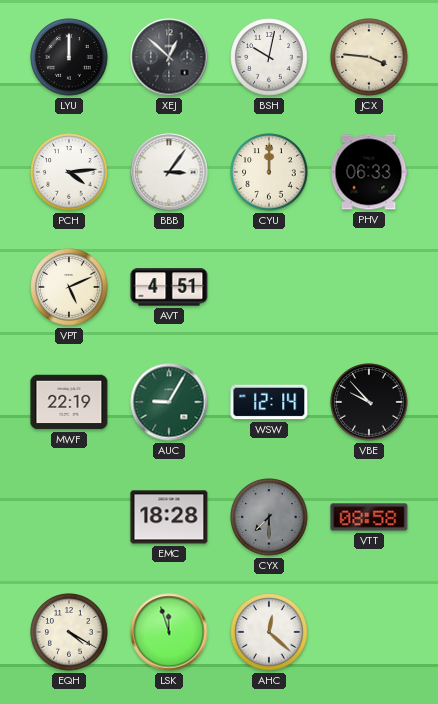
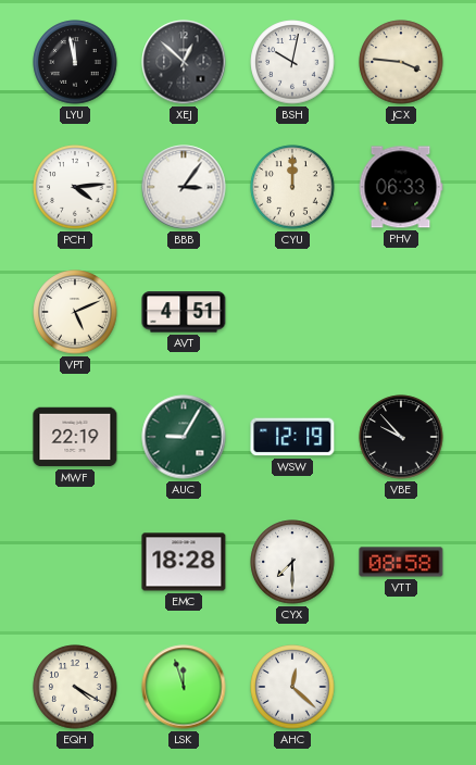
LYU: 12:00 -> 11:58
WSW: 12:14 -> 12:19
CYX dial: grey -> white
